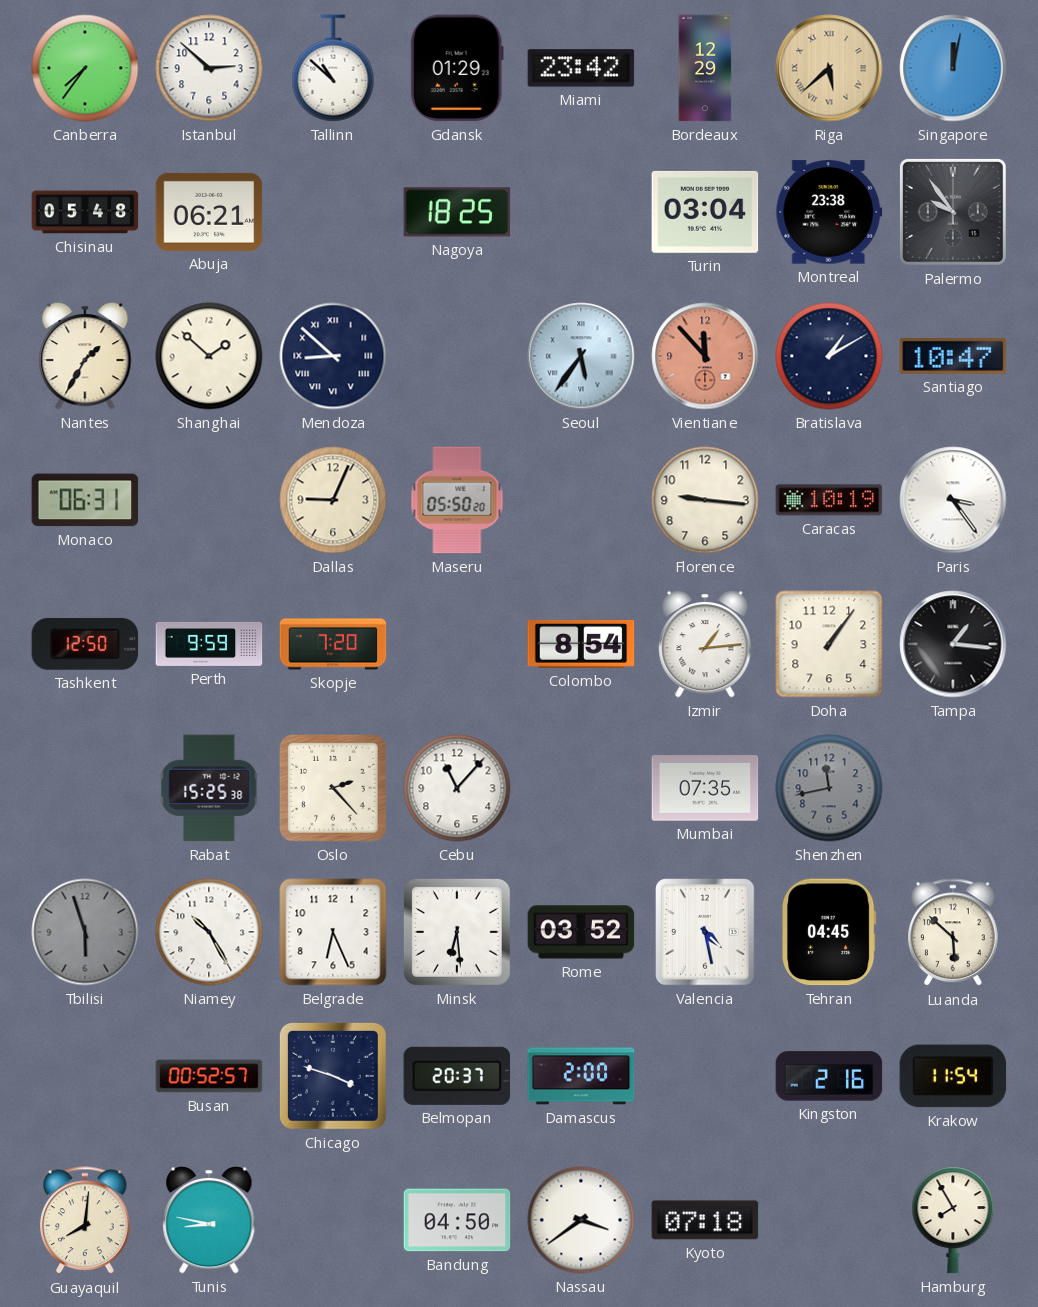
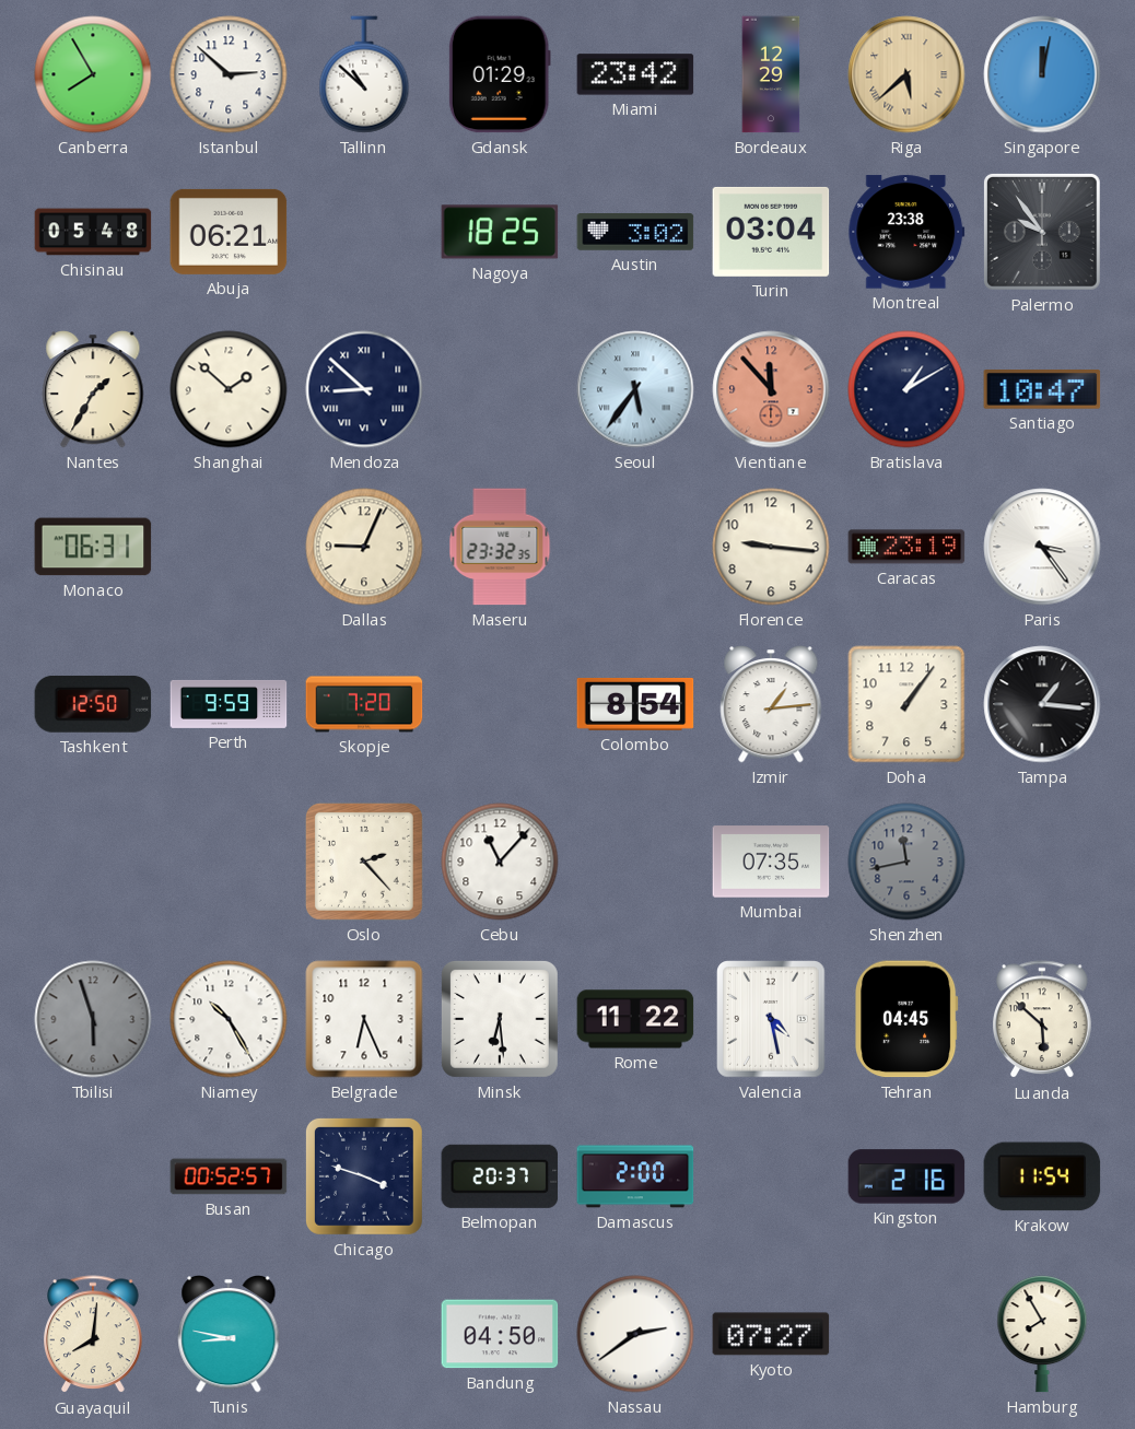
Canberra: 7:36 -> 7:55
Austin: none -> 3:02
Maseru: 05:50 -> 23:32
Caracas: 10:19 -> 23:19
Rabat: 15:25 -> none
Rome: 03:52 -> 11:22
Nassau: 3:39 -> 2:39
Kyoto: 07:18 -> 07:27
